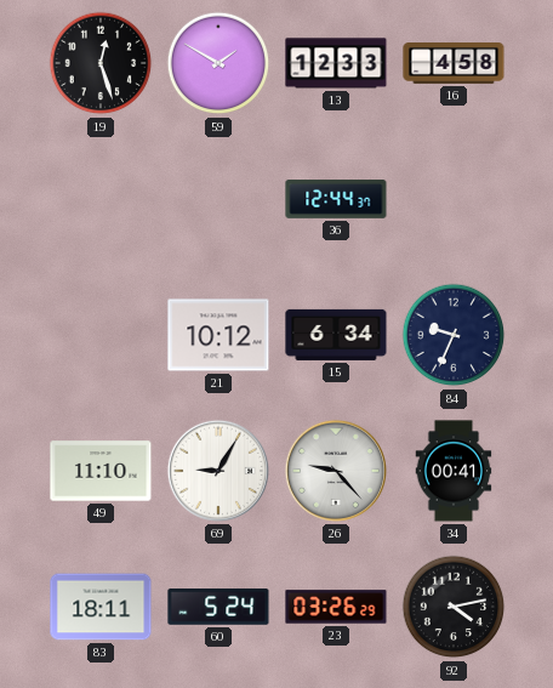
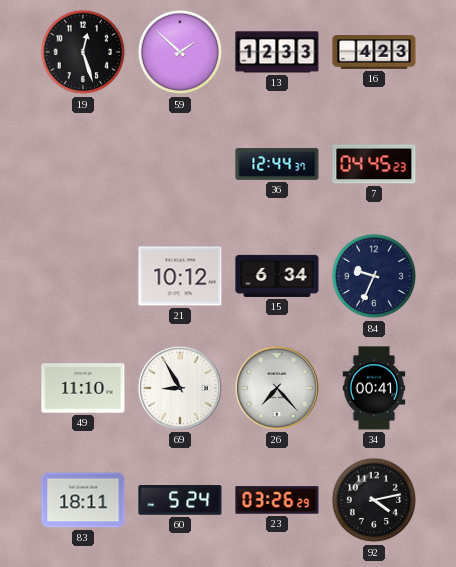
59: 1:50 -> 1:52
16: 4:58 -> 4:23
7: none -> 04:45
69: 9:05 -> 8:55
26: 9:23 -> 7:23
